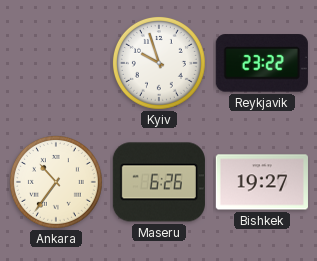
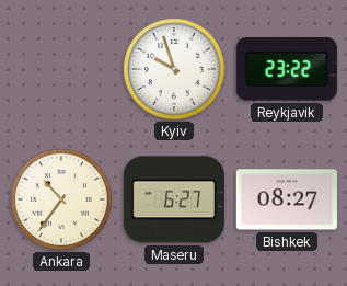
Maseru: 6:26 -> 6:27
Bishkek: 19:27 -> 08:27
